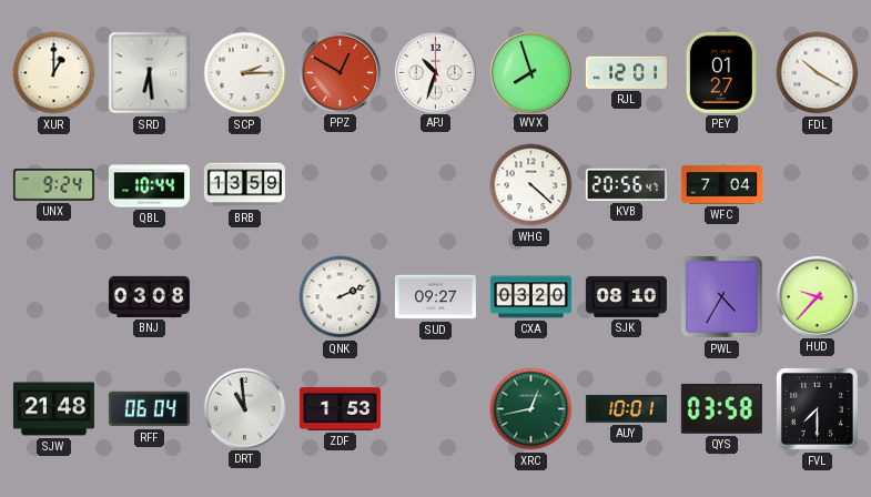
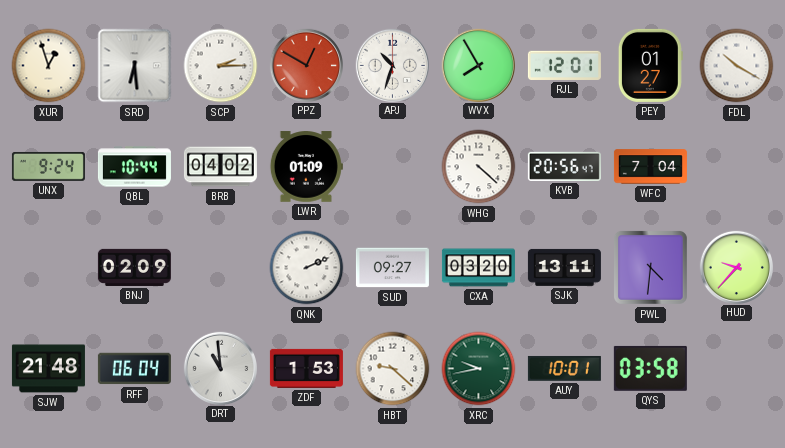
XUR: 1:00 -> 12:57
WVX: 7:57 -> 7:55
BRB: 13:59 -> 04:02
LWR: none -> 01:09
BNJ: 03:08 -> 02:09
SJK: 08:10 -> 13:11
PWL: 4:35 -> 4:31
HBT: none -> 9:22
XRC: 12:43 -> 9:43
FVL: 7:30 -> none
